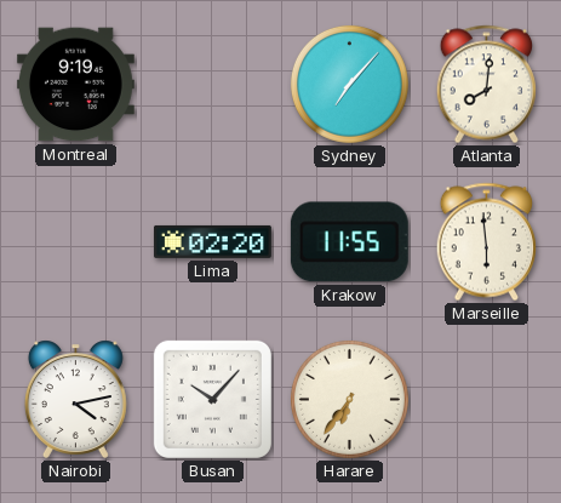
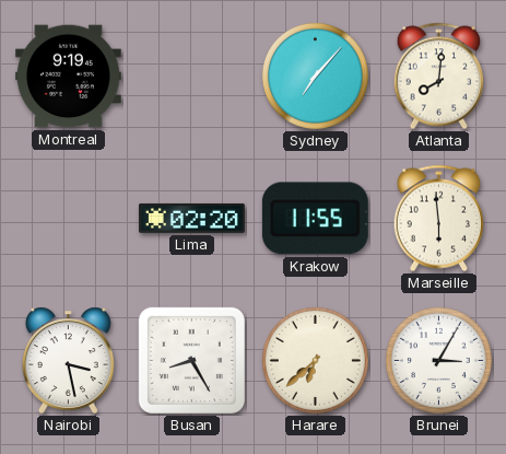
Nairobi: 4:13 -> 3:28
Busan: 10:07 -> 8:25
Harare: 6:36 -> 6:38
Brunei: none -> 3:05
